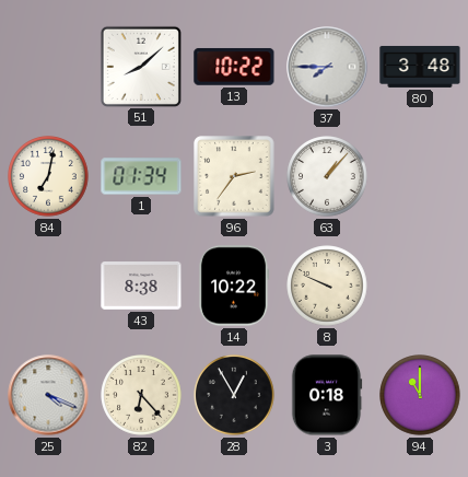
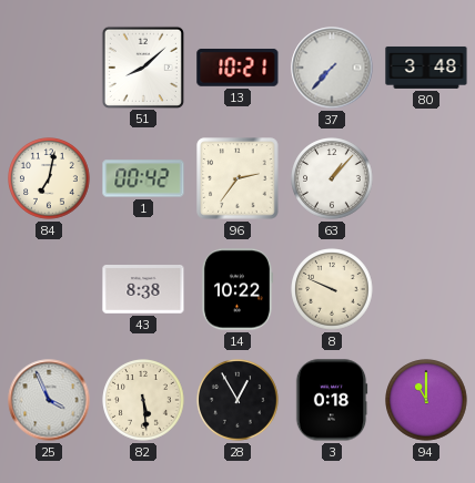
13: 10:22 -> 10:21
37: 7:45 -> 7:37
1: 01:34 -> 00:42
25: 4:19 -> 3:56
82: 6:23 -> 5:29
